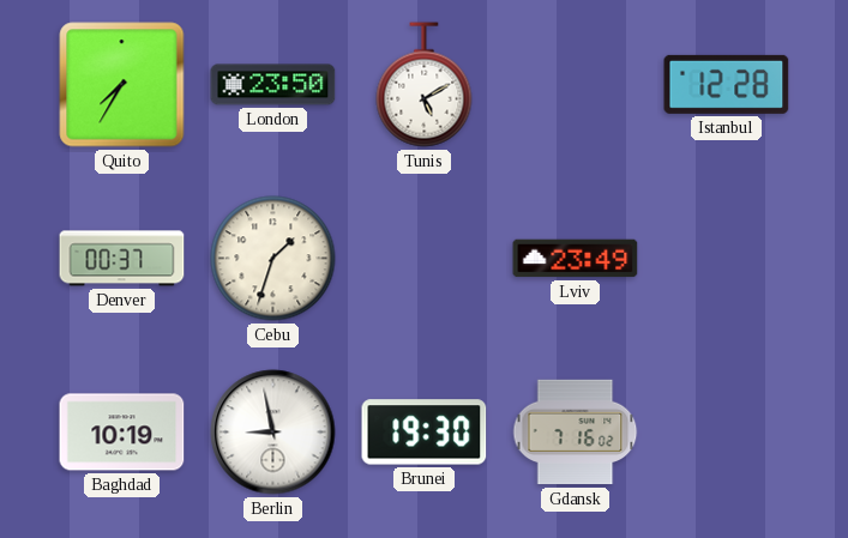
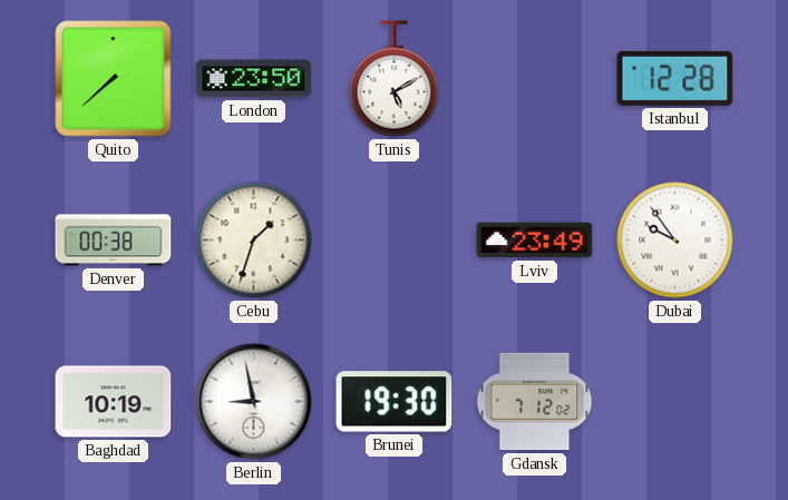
Quito: 7:35 -> 7:38
Denver: 00:37 -> 00:38
Dubai: none -> 9:54
Gdansk: 7:16 -> 7:12
